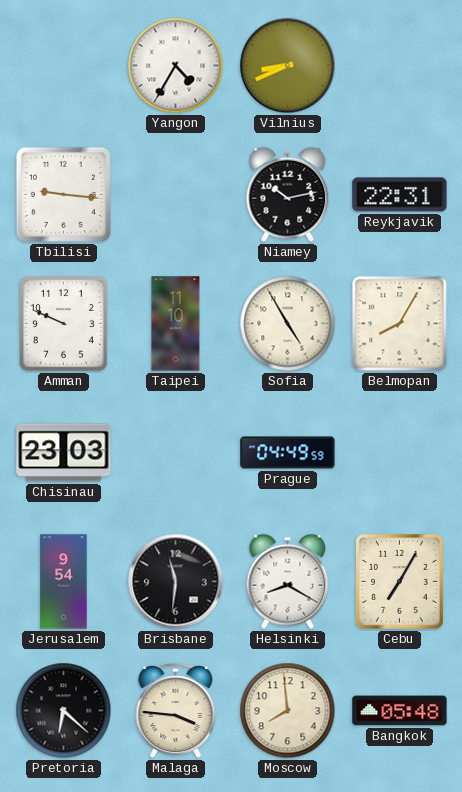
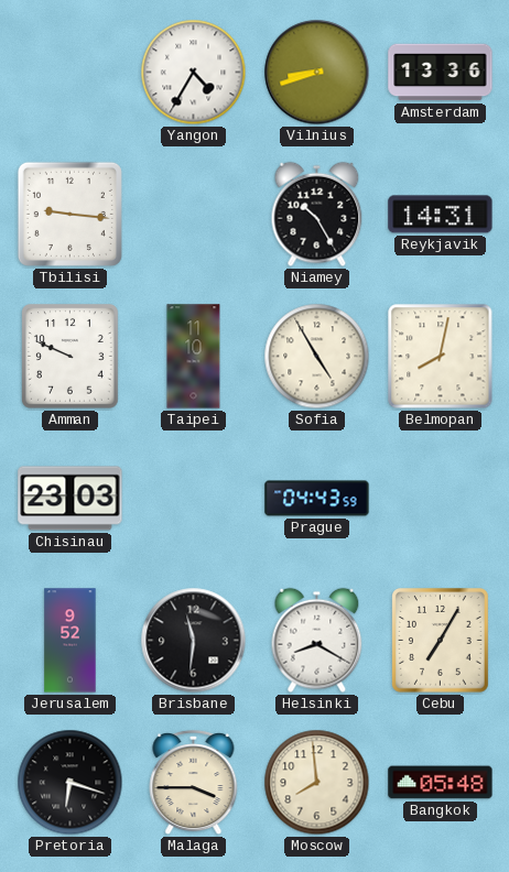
Vilnius: 8:41 -> 8:42
Amsterdam: none -> 13:36
Niamey: 10:13 -> 10:25
Reykjavik: 22:31 -> 14:31
Belmopan: 8:05 -> 8:02
Prague: 04:49 -> 04:43
Jerusalem: 9:54 -> 9:52
Pretoria: 6:22 -> 6:18
Malaga: 3:46 -> 3:45
